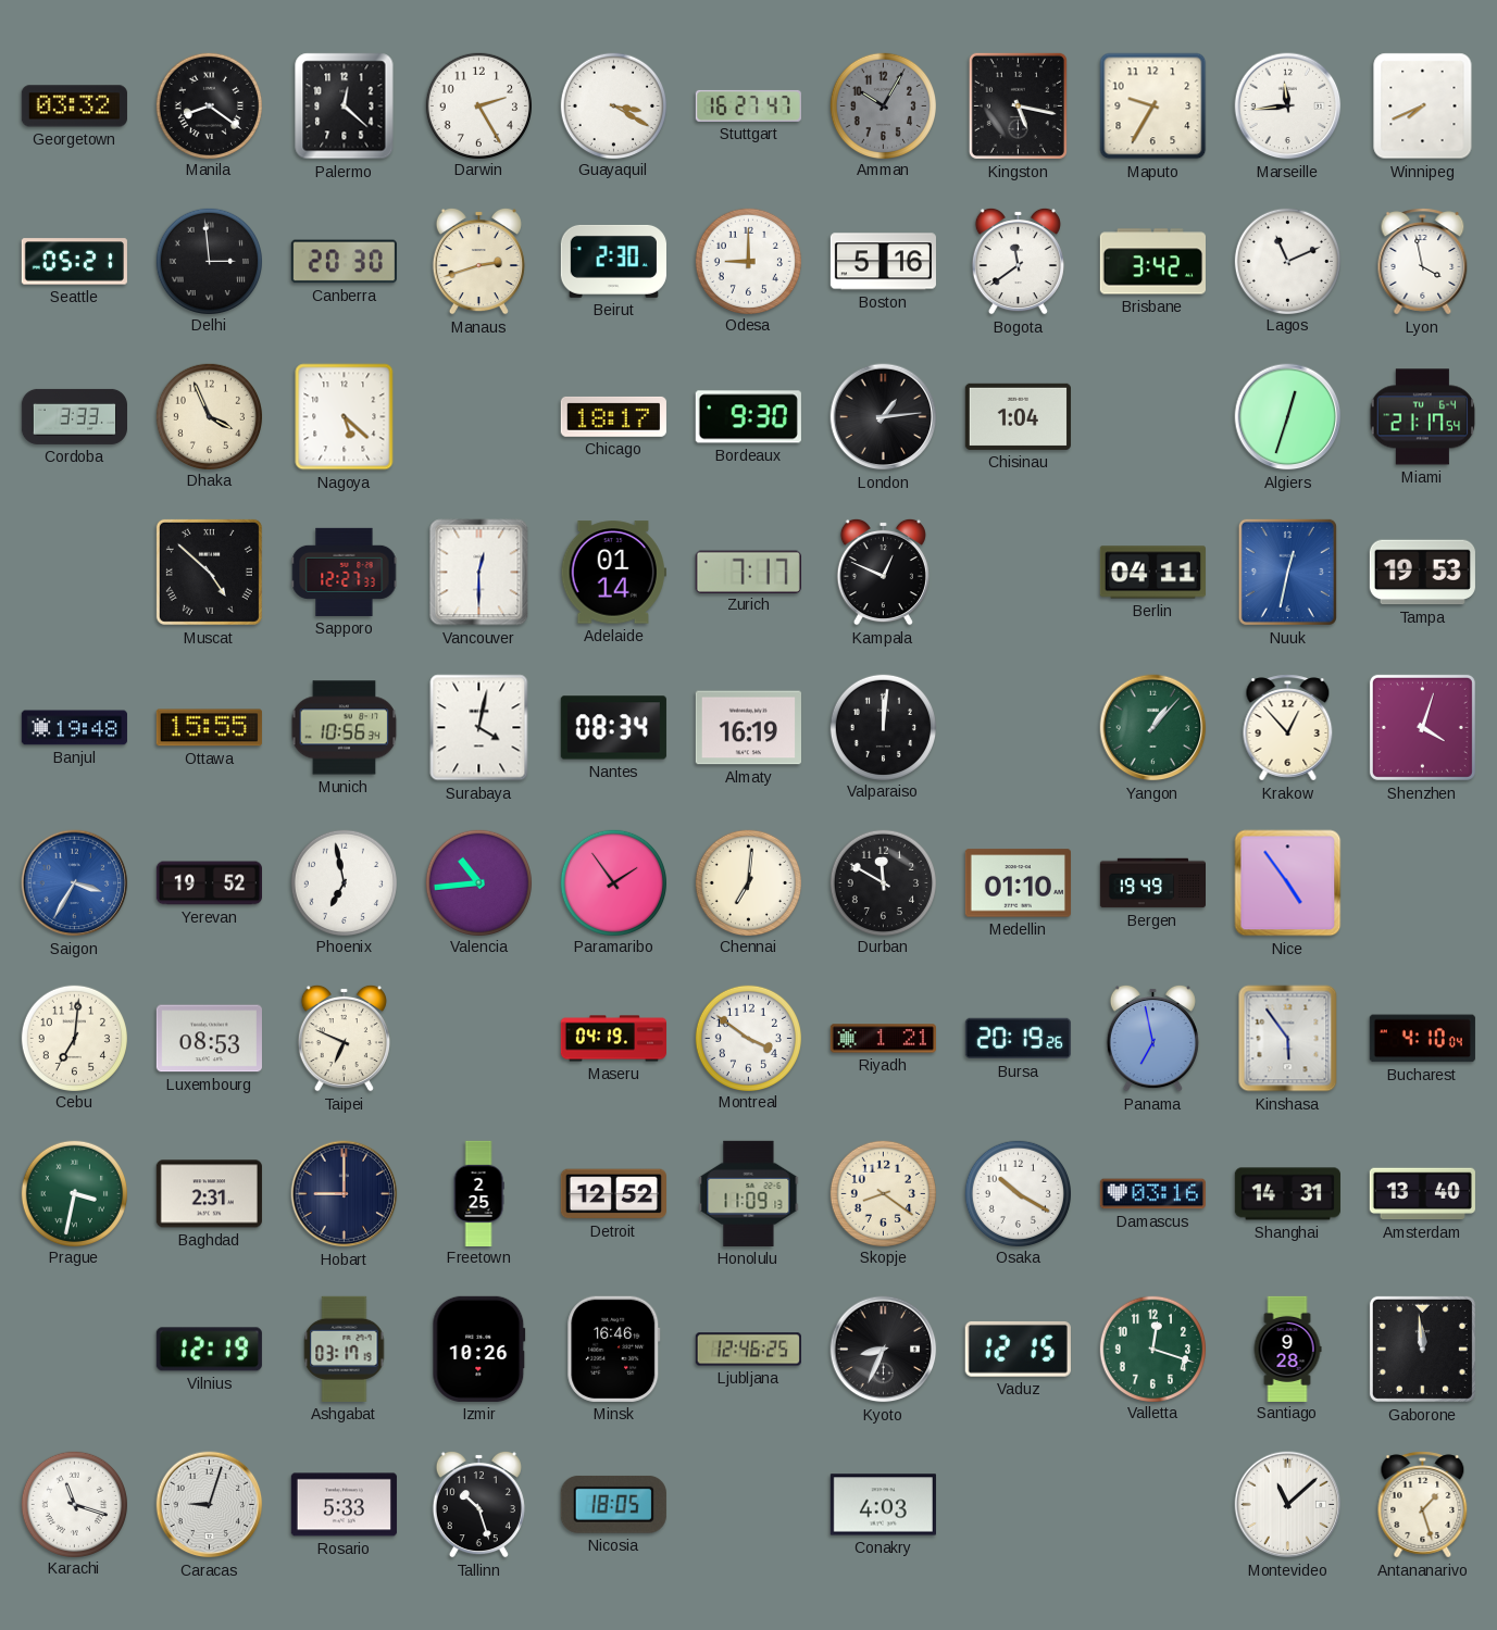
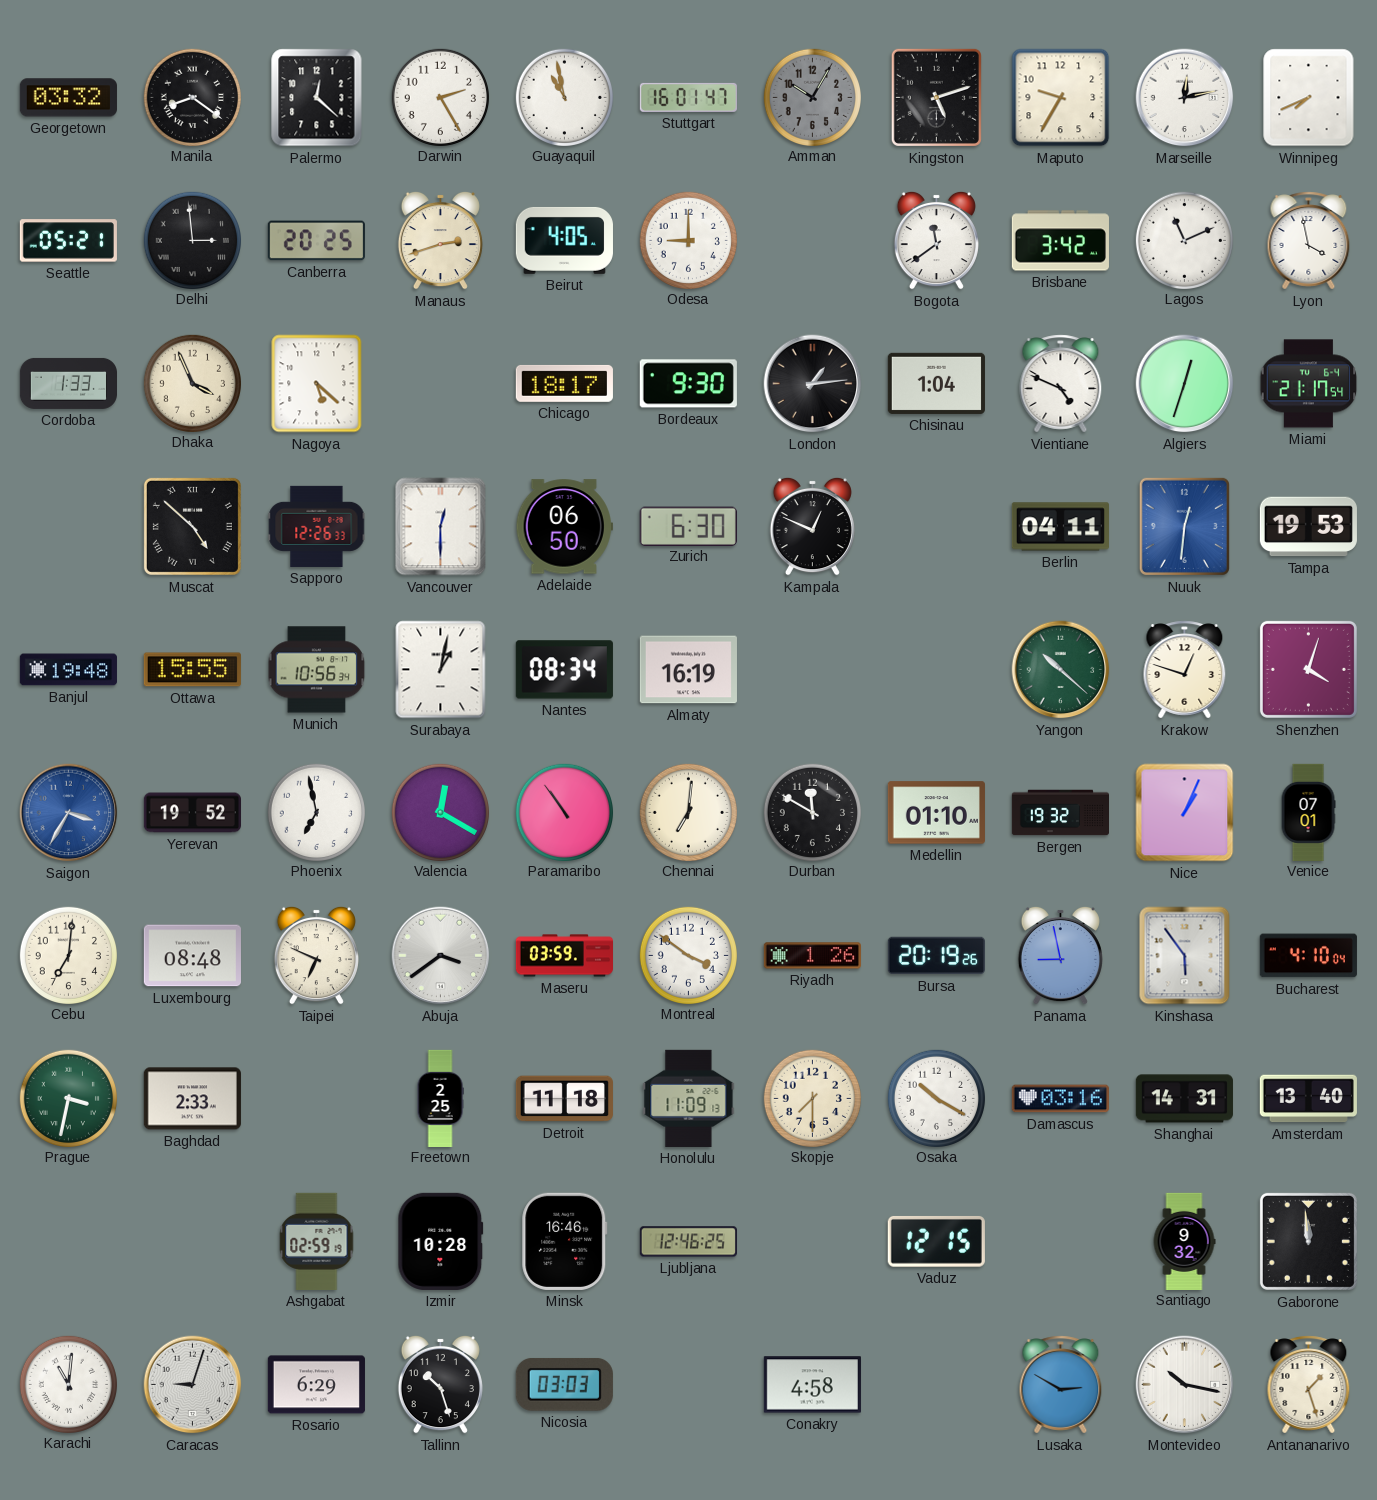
Guayaquil: 3:20 -> 10:58
Stuttgart: 16:27 -> 16:01
Kingston: 5:17 -> 5:12
Marseille: 11:44 -> 12:13
Canberra: 20:30 -> 20:25
Beirut: 2:30 -> 4:05
Boston: 5:16 -> none
Cordoba: 3:33 -> 1:33
Vientiane: none -> 4:49
Sapporo: 12:27 -> 12:26
Adelaide: 01:14 -> 06:50
Zurich: 7:17 -> 6:30
Nuuk: 12:32 -> 12:31
Surabaya: 4:02 -> 1:02
Valparaiso: 12:01 -> none
Yangon: 1:07 -> 10:22
Krakow: 12:53 -> 12:48
Valencia: 10:44 -> 12:20
Paramaribo: 1:54 -> 10:54
Bergen: 19:49 -> 19:32
Nice: 4:54 -> 1:04
Venice: none -> 07:01
Luxembourg: 08:53 -> 08:48
Abuja: none -> 3:39
Maseru: 04:19 -> 03:59
Riyadh: 1:21 -> 1:26
Panama: 6:58 -> 8:58
Baghdad: 2:31 -> 2:33
Hobart: 9:00 -> none
Detroit: 12:52 -> 11:18
Skopje: 8:21 -> 7:30
Vilnius: 12:19 -> none
Ashgabat: 03:17 -> 02:59
Izmir: 10:26 -> 10:28
Kyoto: 8:34 -> none
Valletta: 12:18 -> none
Santiago: 9:28 -> 9:32
Karachi: 11:18 -> 11:01
Rosario: 5:33 -> 6:29
Nicosia: 18:05 -> 03:03
Conakry: 4:03 -> 4:58
Lusaka: none -> 2:50
Montevideo: 11:08 -> 10:17
